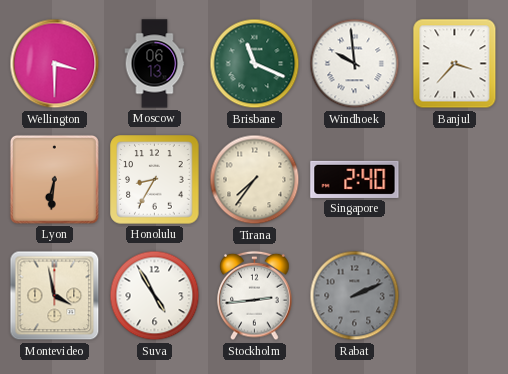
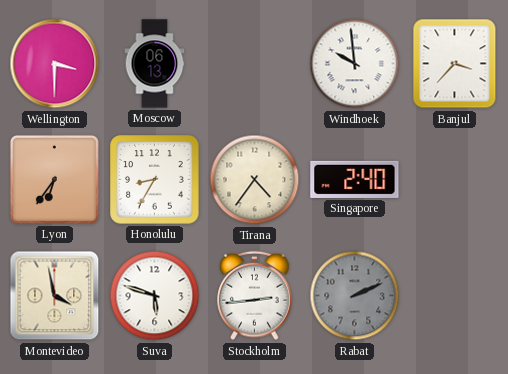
Brisbane: 11:19 -> none
Lyon: 6:31 -> 6:36
Tirana: 7:36 -> 4:36
Suva: 4:55 -> 5:48
